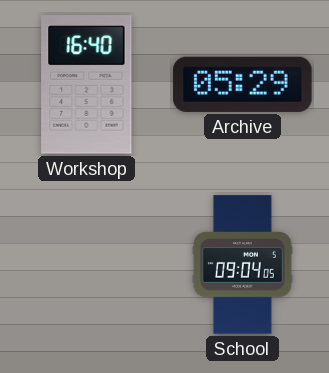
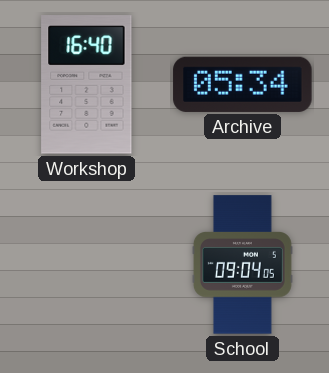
Archive: 05:29 -> 05:34
